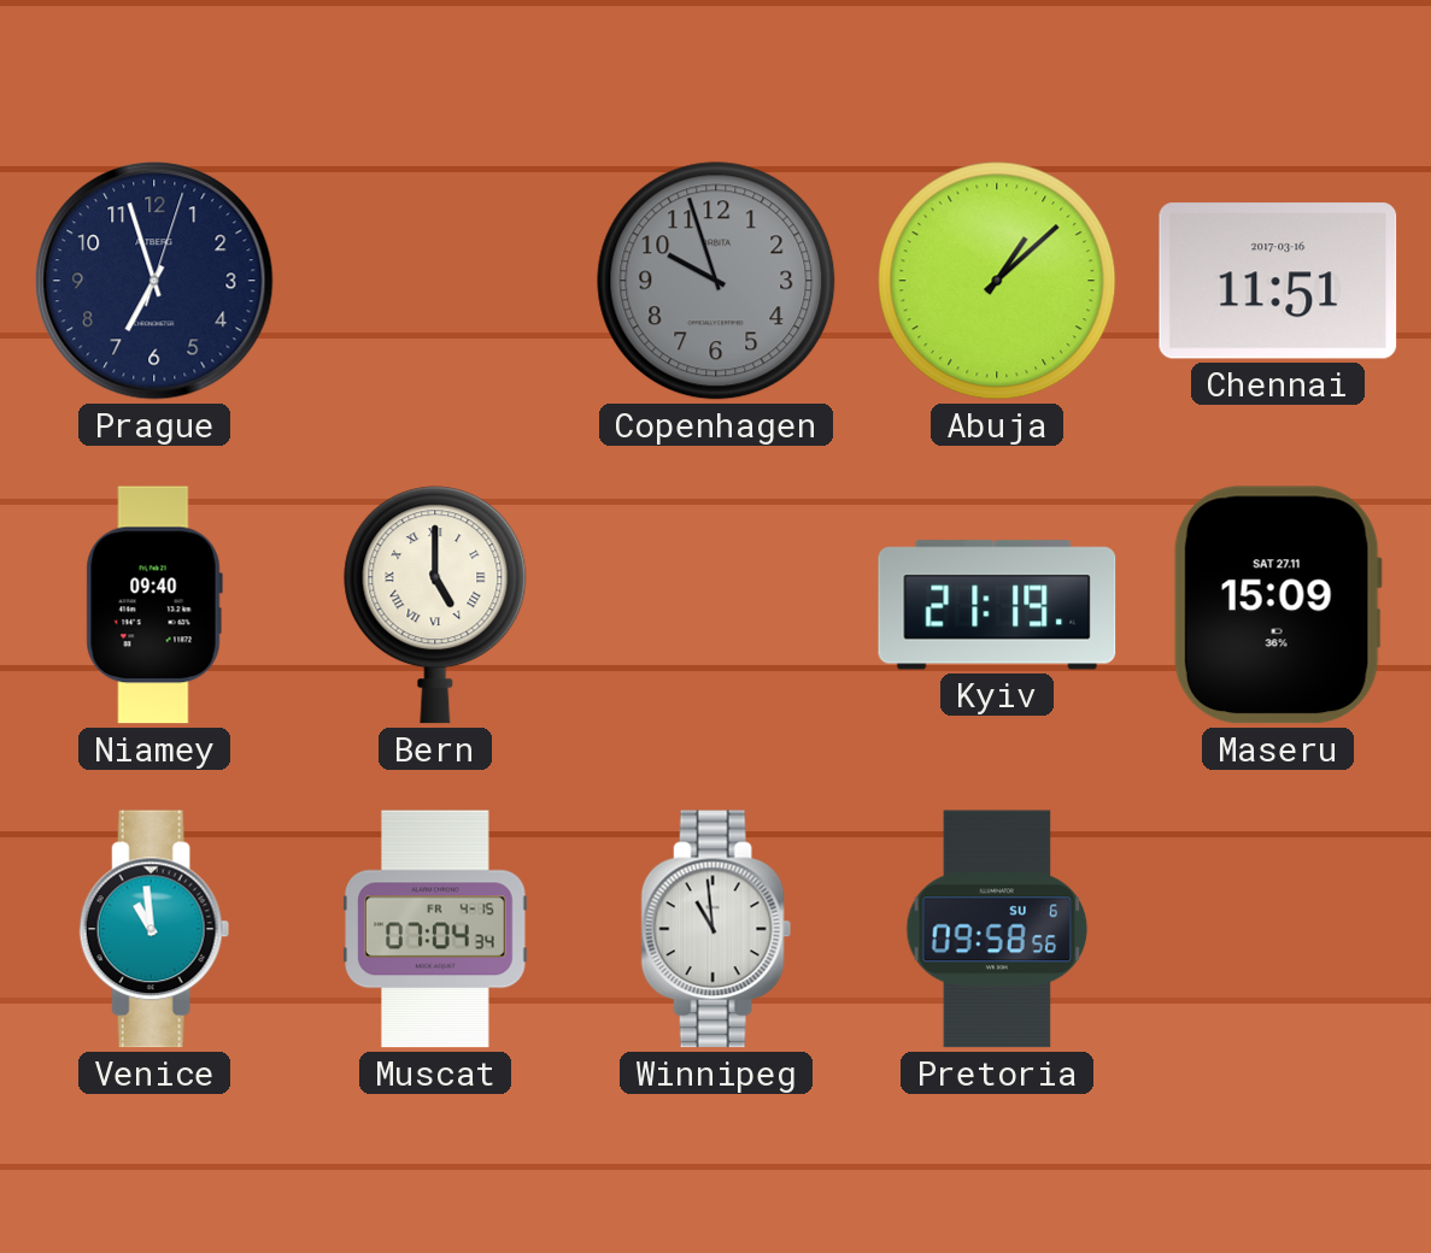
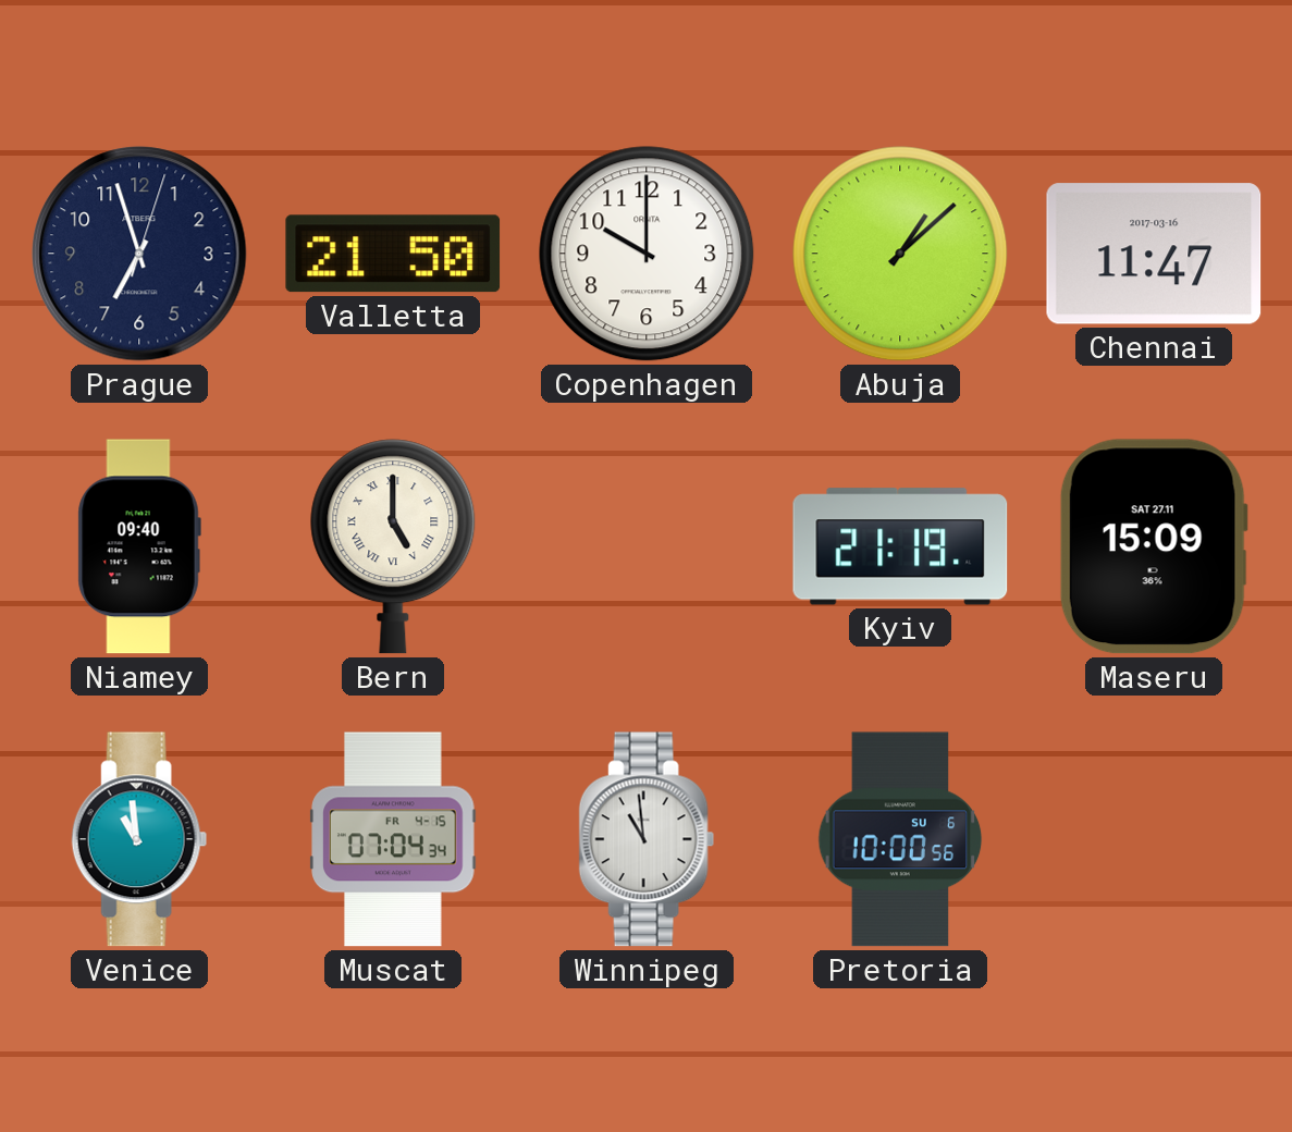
Valletta: none -> 21:50
Copenhagen: 9:57 -> 10:00
Copenhagen dial: grey -> white
Chennai: 11:51 -> 11:47
Pretoria: 09:58 -> 10:00
